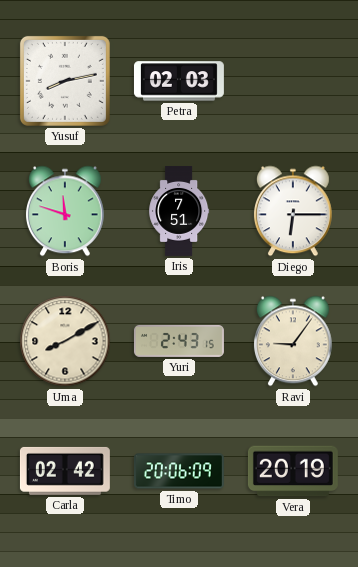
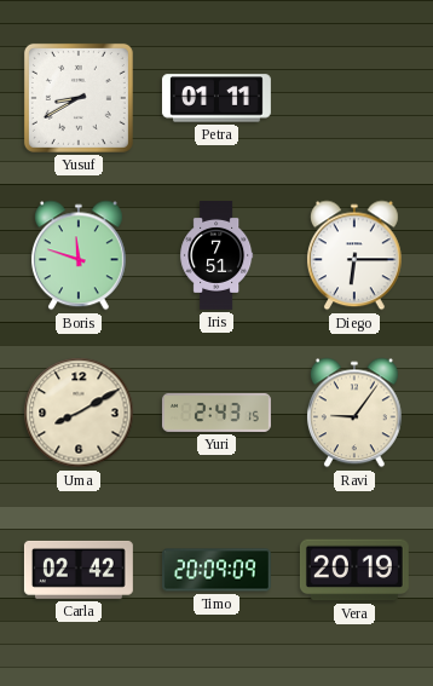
Yusuf: 8:13 -> 8:40
Petra: 02:03 -> 01:11
Timo: 20:06 -> 20:09
